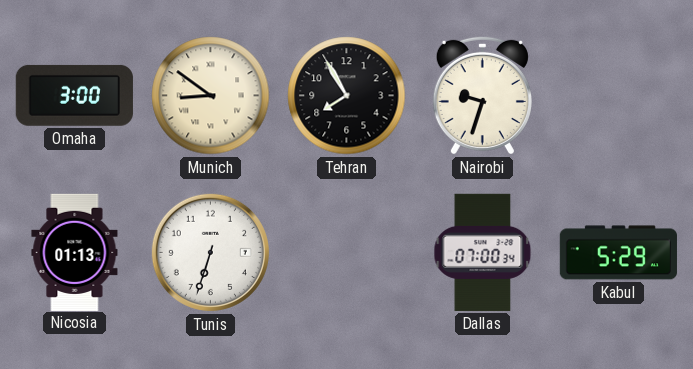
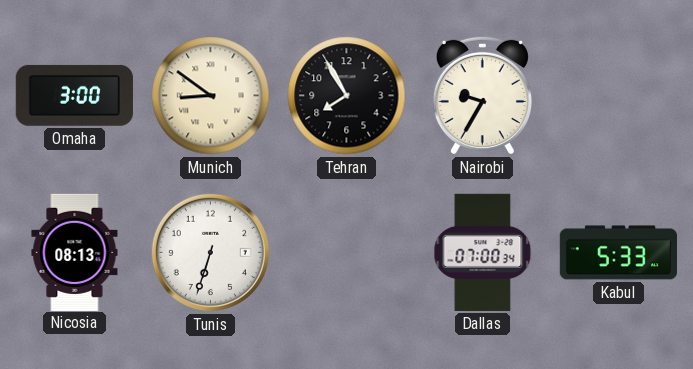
Nairobi: 9:33 -> 9:35
Nicosia: 01:13 -> 08:13
Kabul: 5:29 -> 5:33
